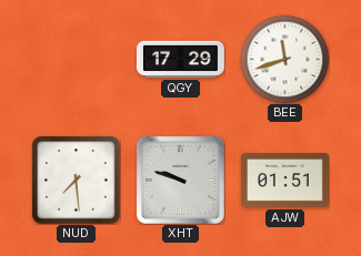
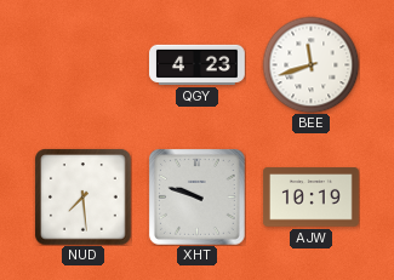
QGY: 17:29 -> 4:23
AJW: 01:51 -> 10:19
